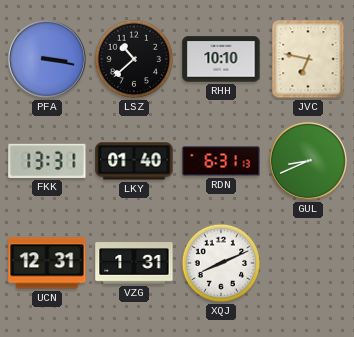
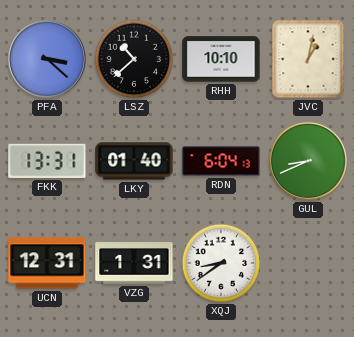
PFA: 3:17 -> 3:22
JVC: 6:47 -> 1:02
RDN: 6:31 -> 6:04
XQJ: 8:11 -> 8:39
